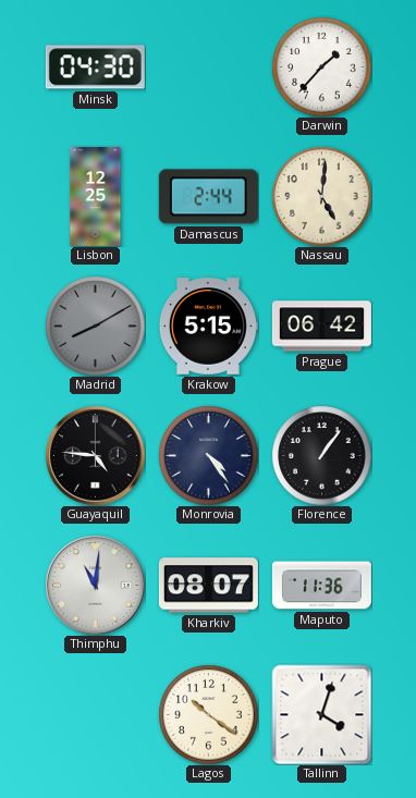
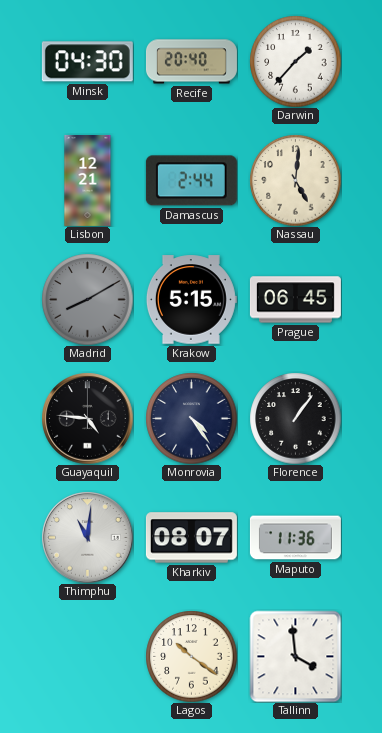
Recife: none -> 20:40
Lisbon: 12:25 -> 12:21
Prague: 06:42 -> 06:45
Tallinn: 4:03 -> 3:59
